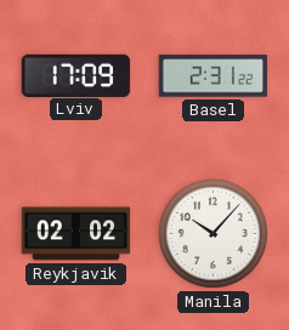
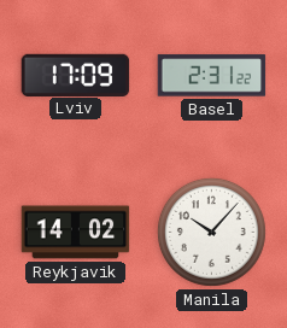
Reykjavik: 02:02 -> 14:02
